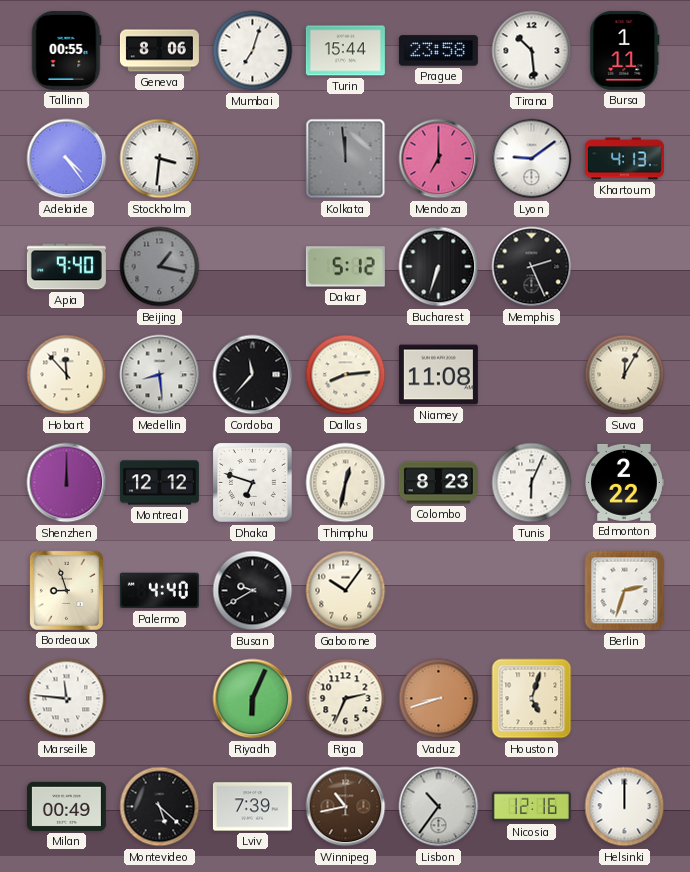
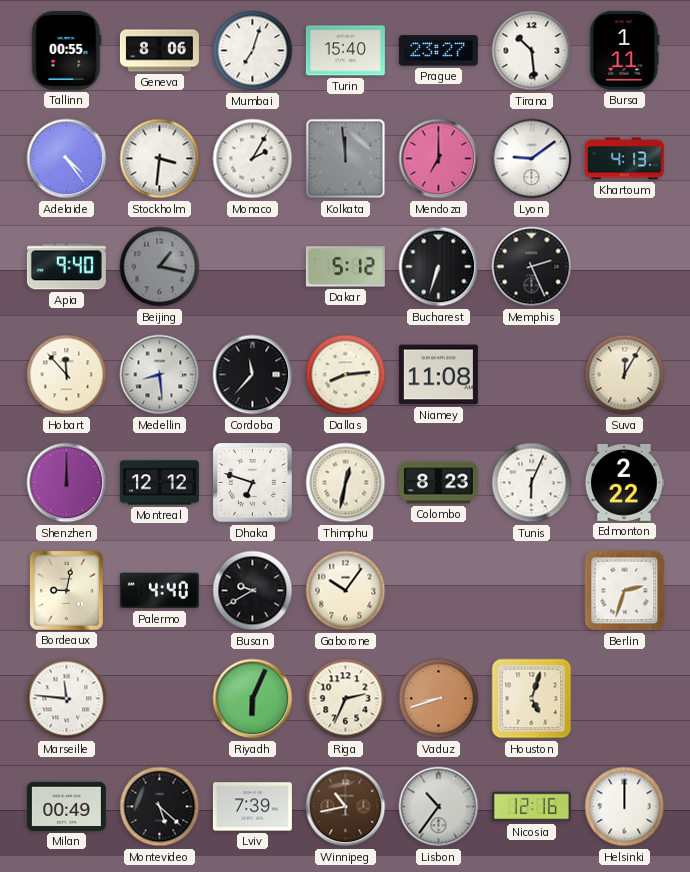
Turin: 15:44 -> 15:40
Prague: 23:58 -> 23:27
Monaco: none -> 2:05
Bordeaux: 8:57 -> 9:02
